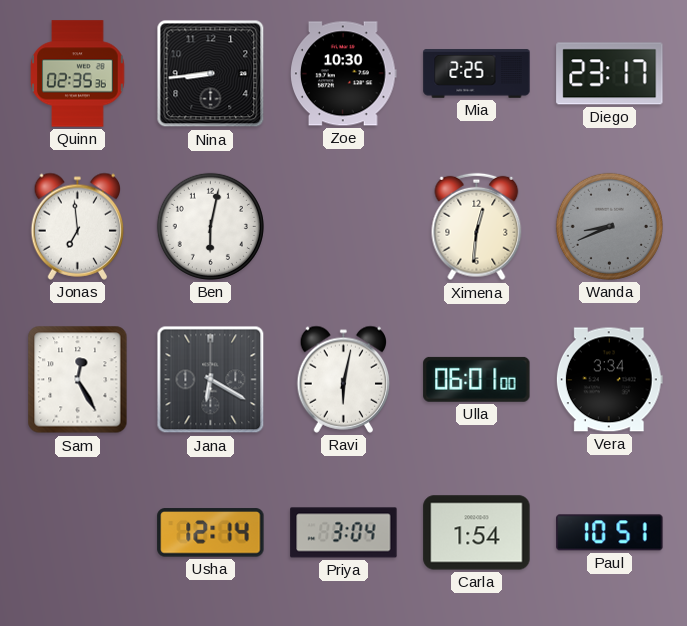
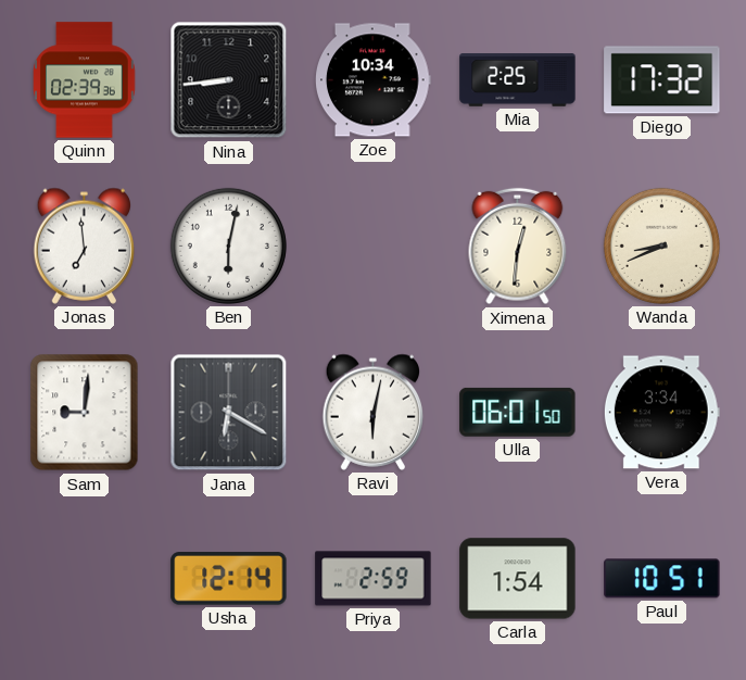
Quinn: 02:35 -> 02:39
Zoe: 10:30 -> 10:34
Diego: 23:17 -> 17:32
Wanda dial: grey -> cream
Sam: 12:25 -> 9:01
Ulla: 06:01:00 -> 06:01:50
Priya: 3:04 -> 2:59
